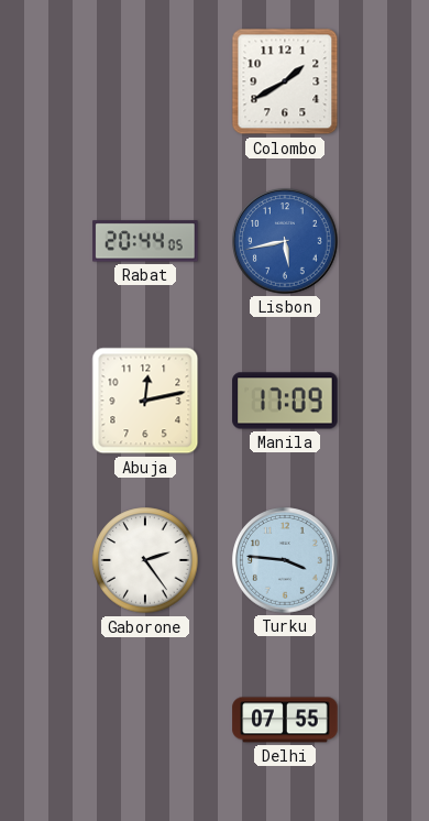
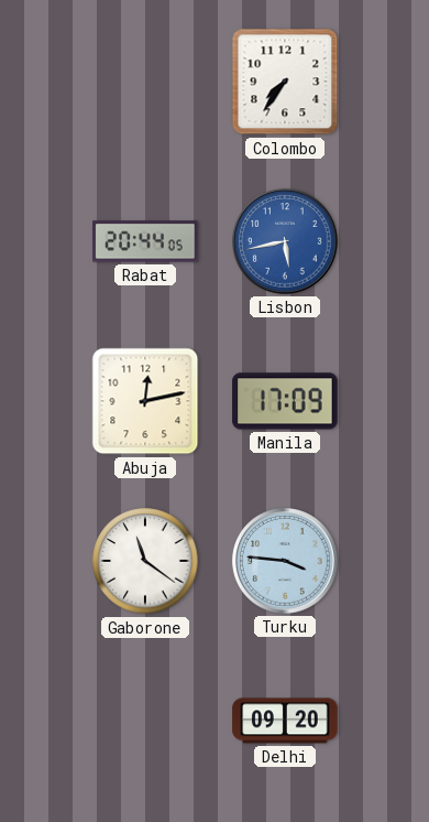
Colombo: 1:40 -> 7:36
Gaborone: 2:24 -> 11:21
Delhi: 07:55 -> 09:20
